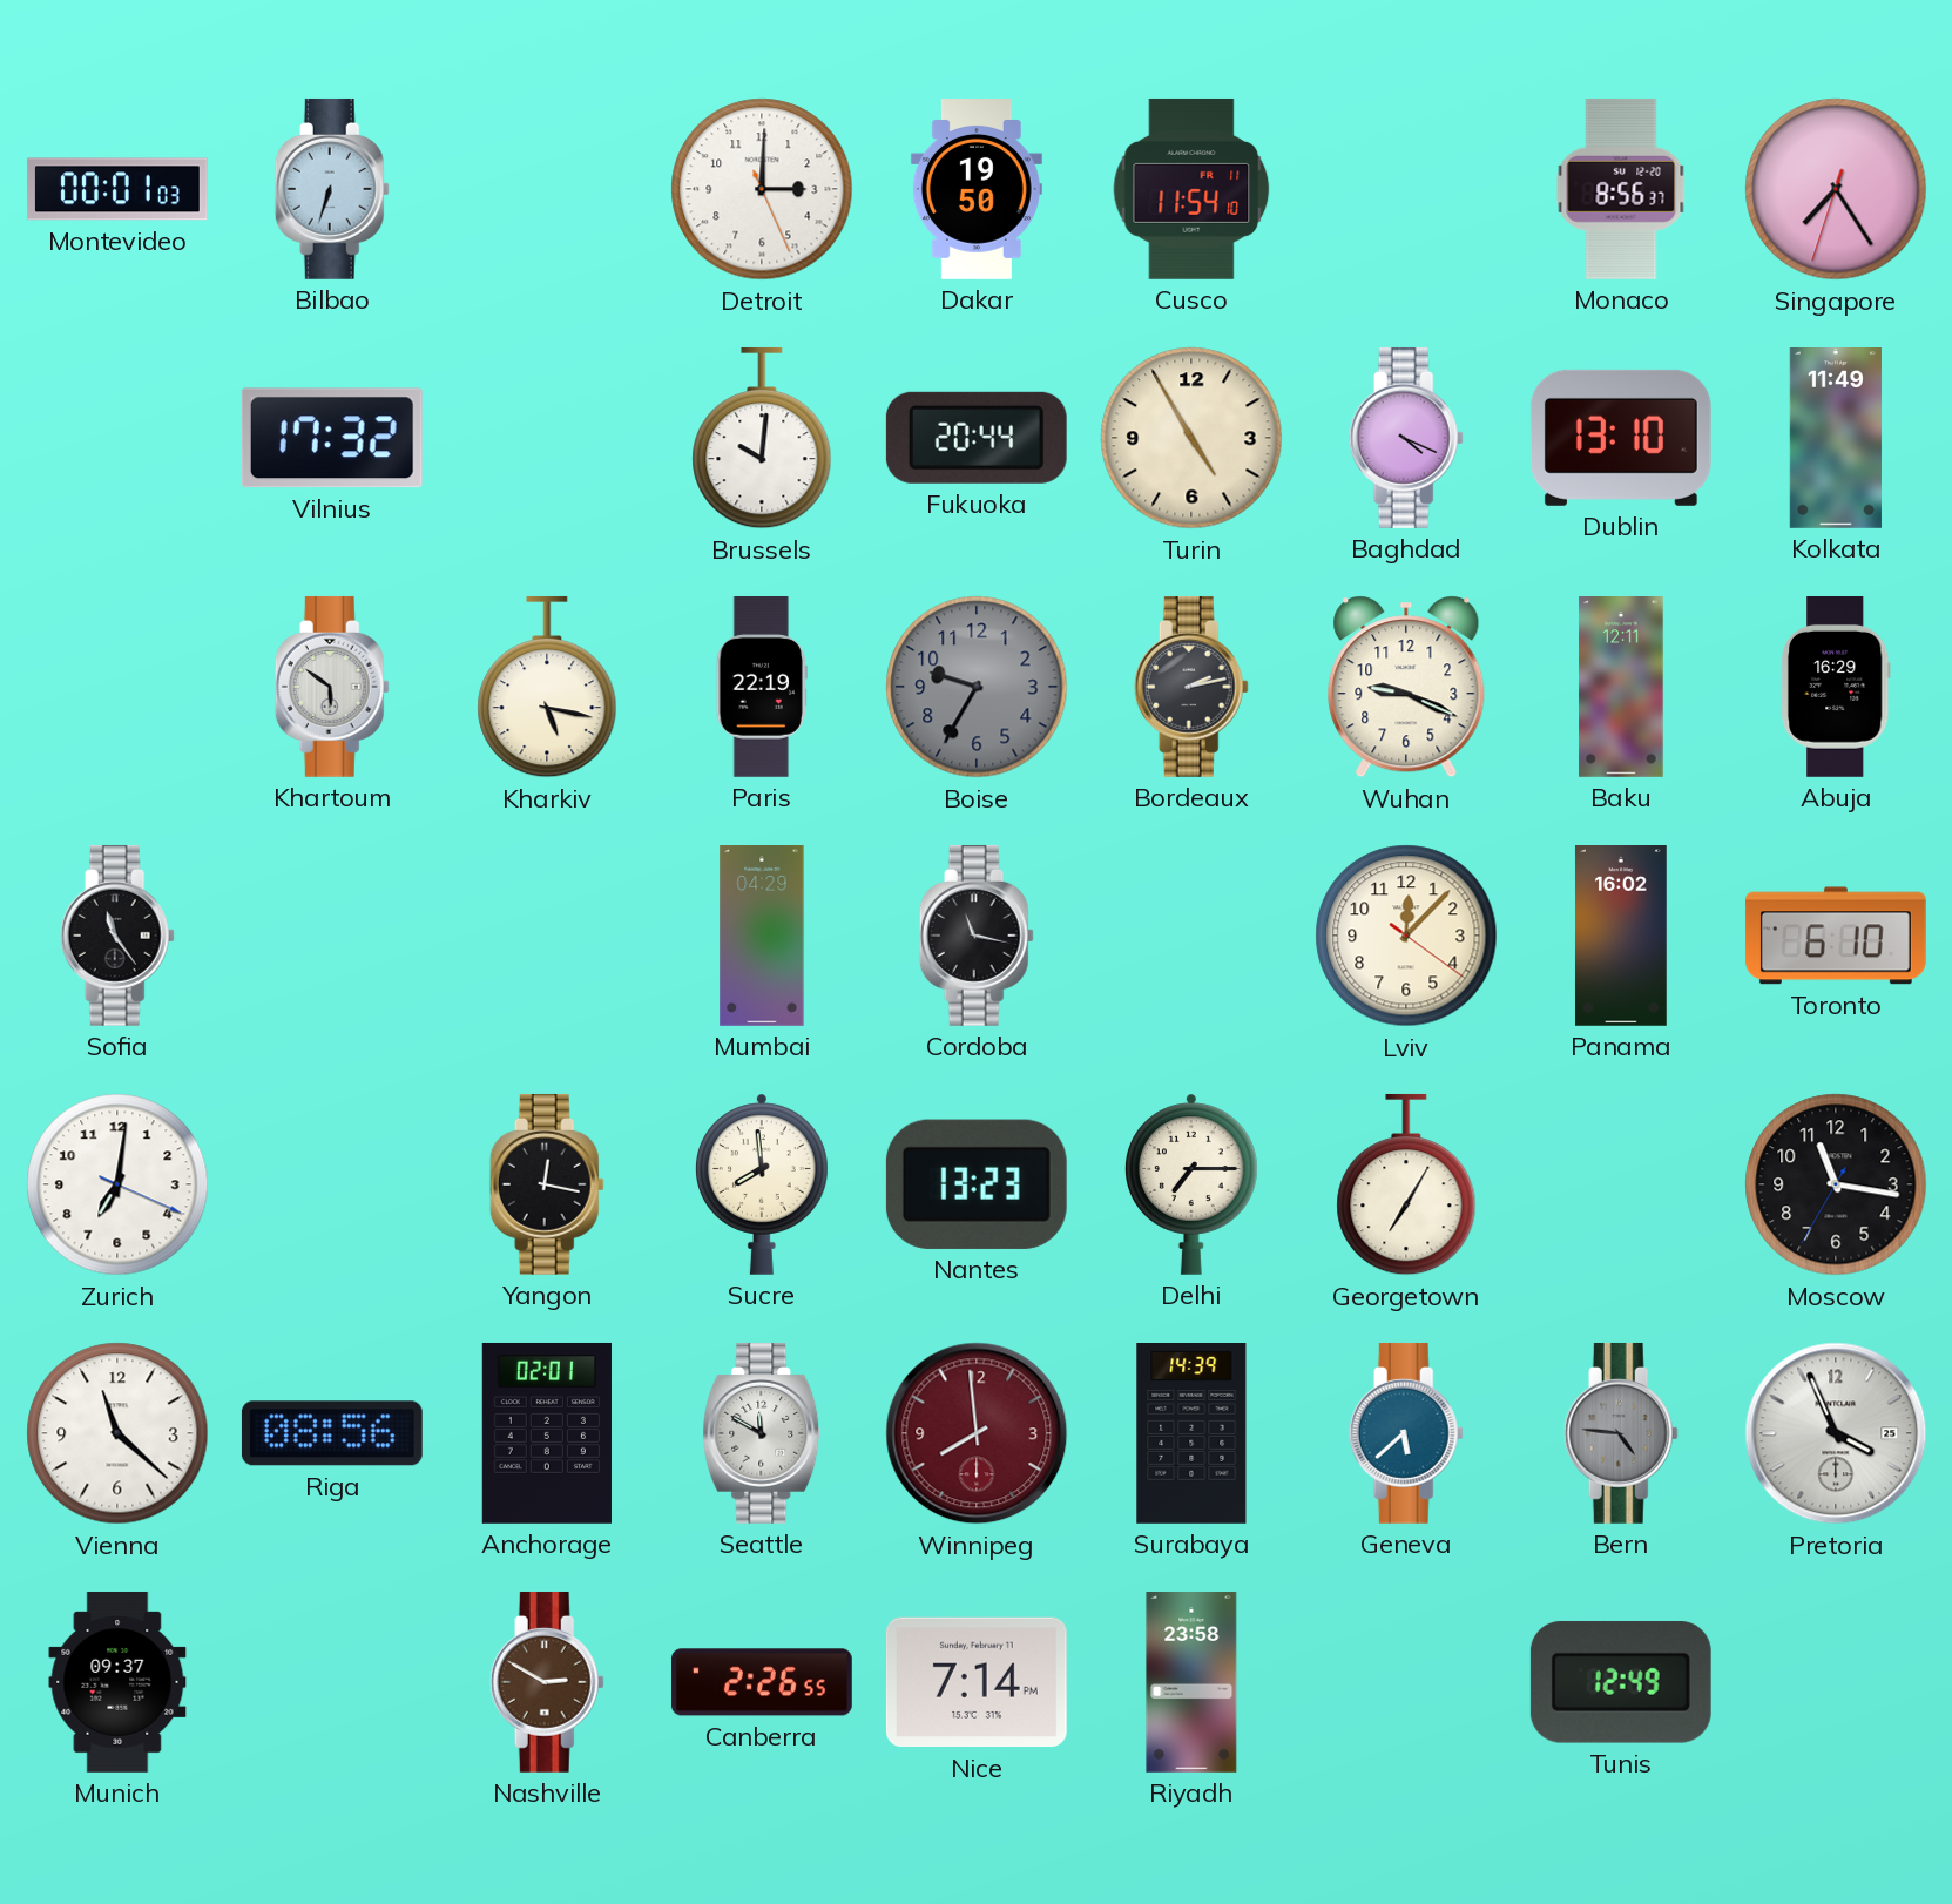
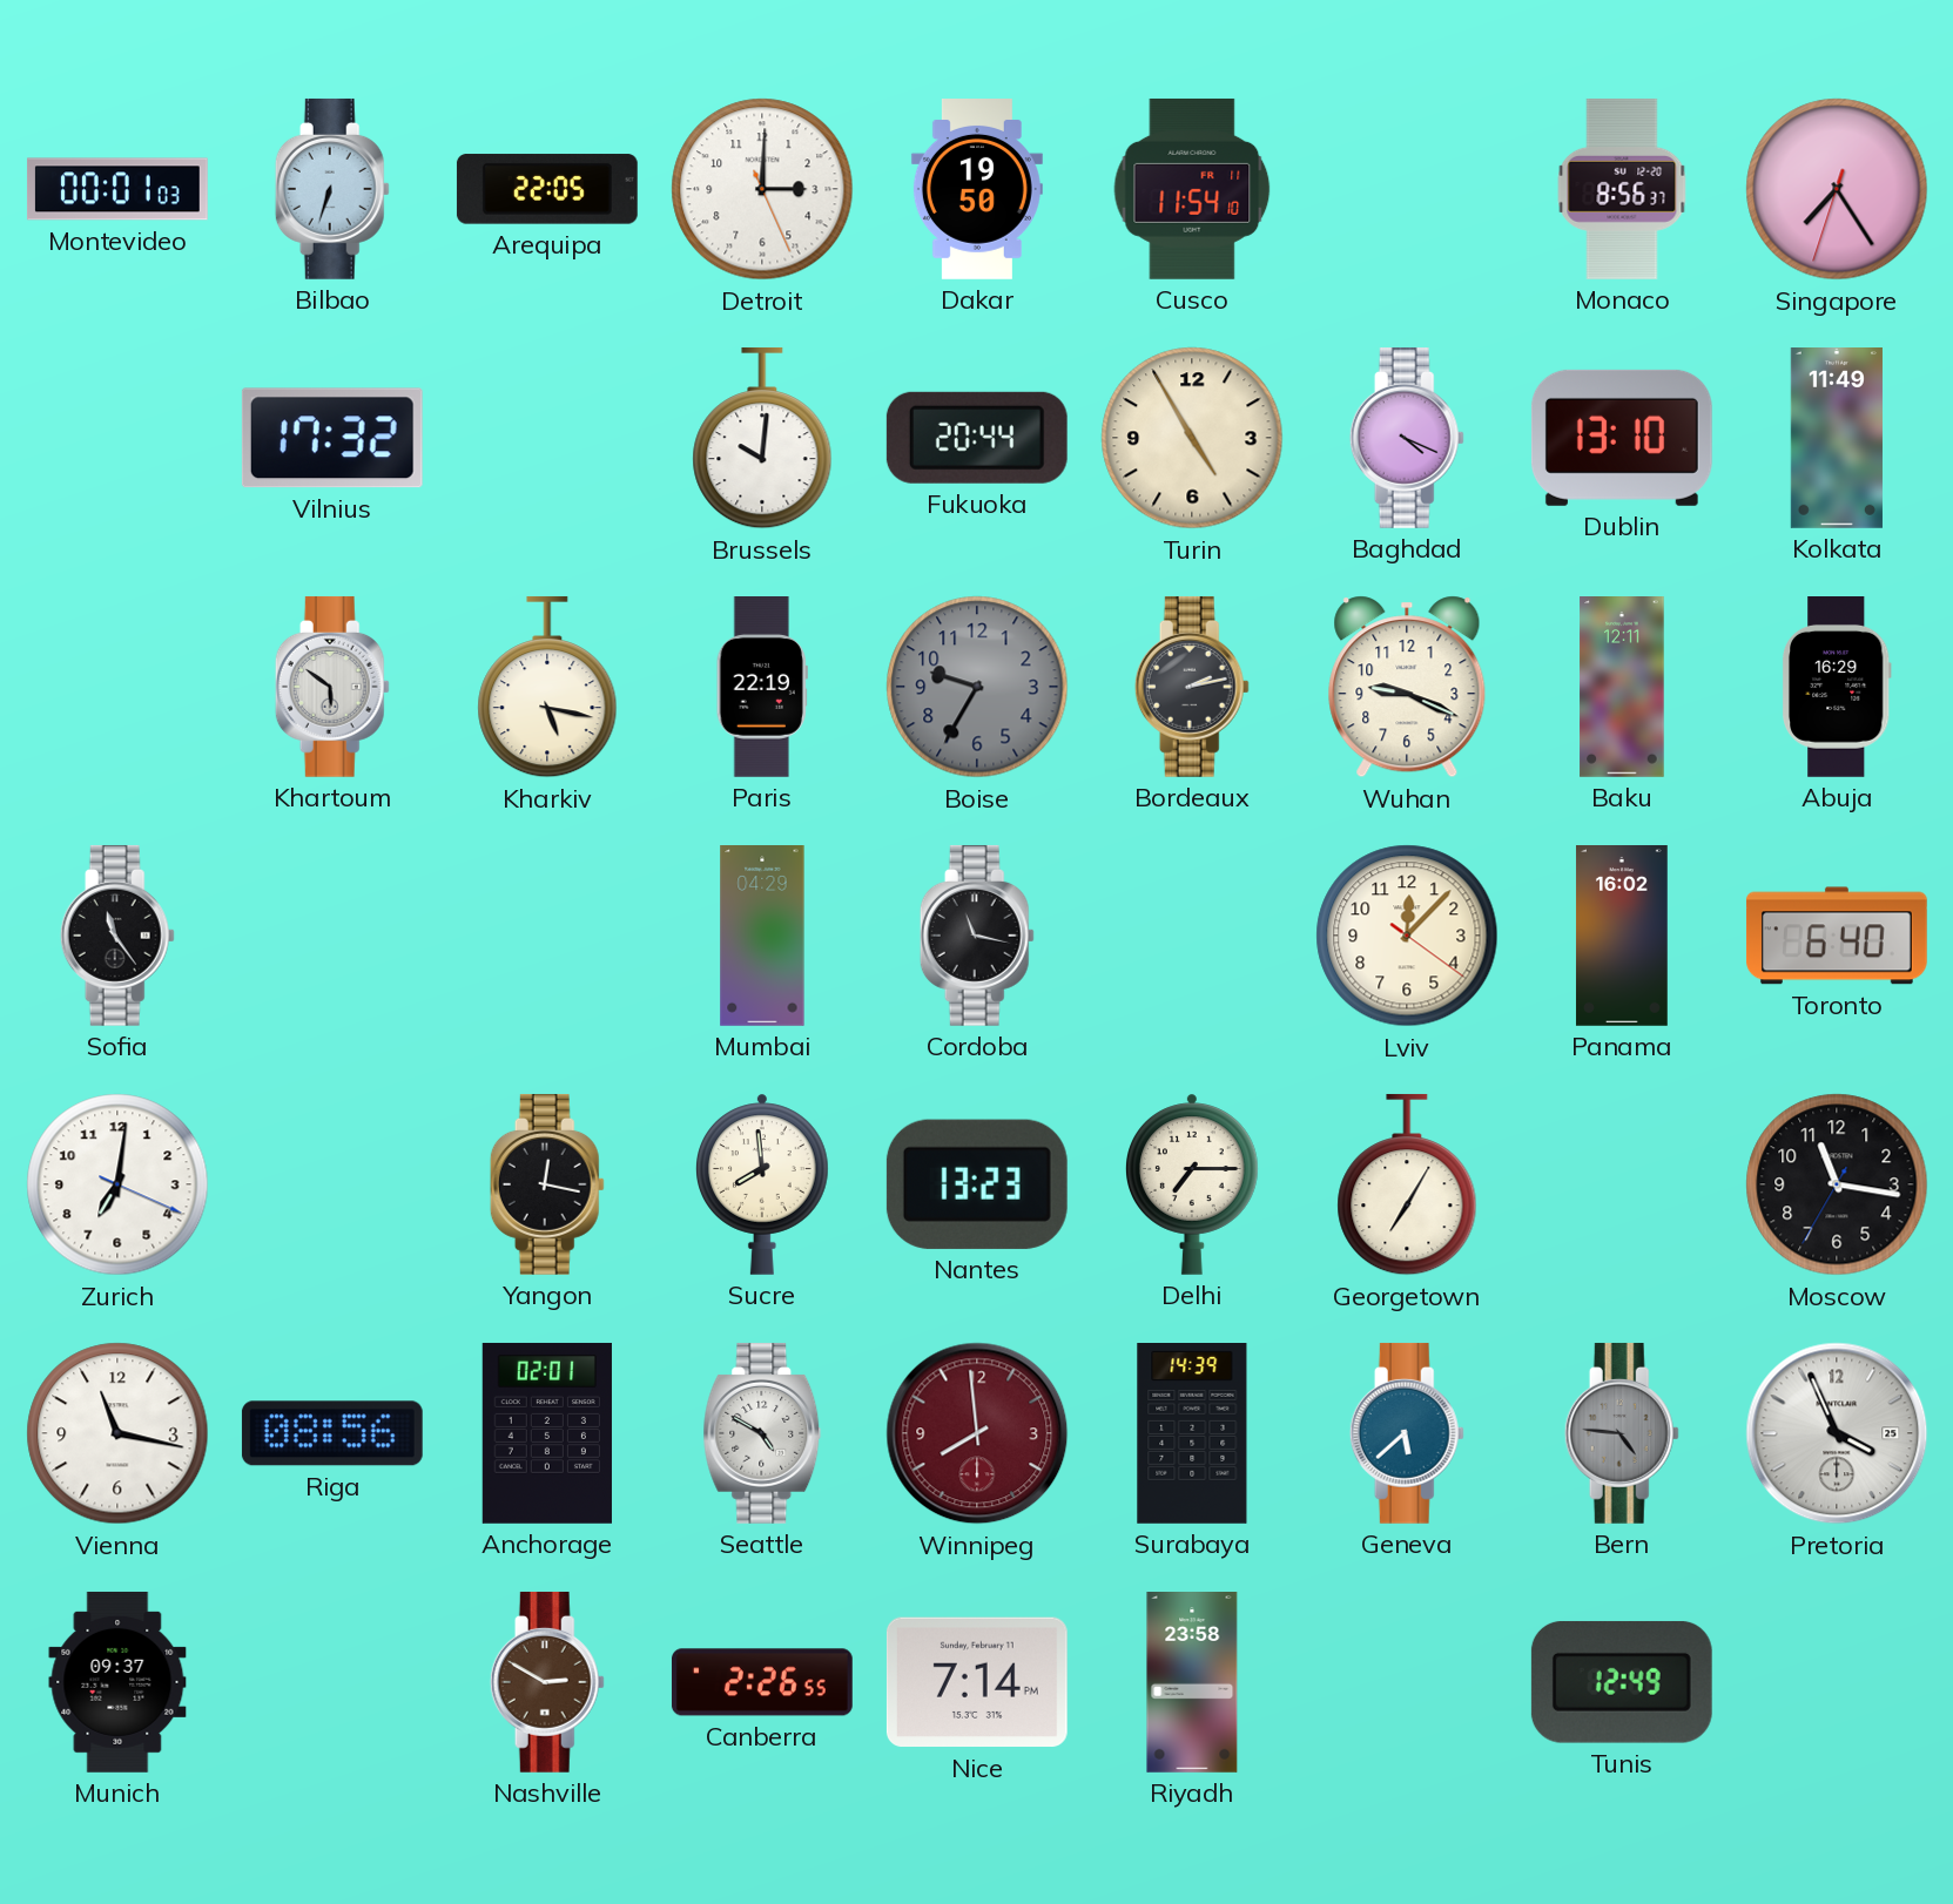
Arequipa: none -> 22:05
Toronto: 6:10 -> 6:40
Vienna: 11:22 -> 11:17
Seattle: 11:50 -> 4:50
